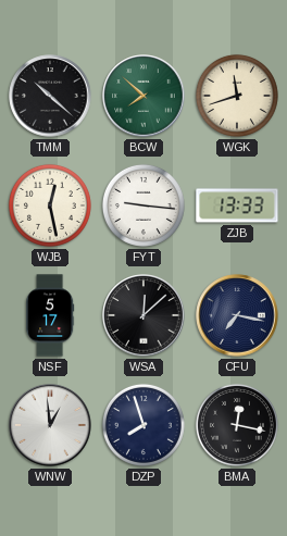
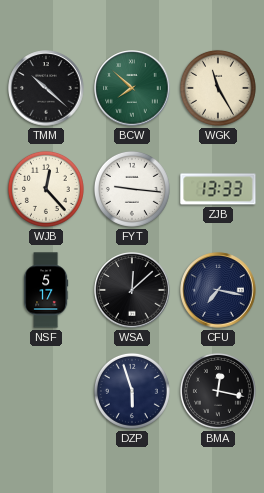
WGK: 11:42 -> 11:25
WJB: 12:28 -> 12:23
WNW: 12:59 -> none
DZP: 7:57 -> 5:57
